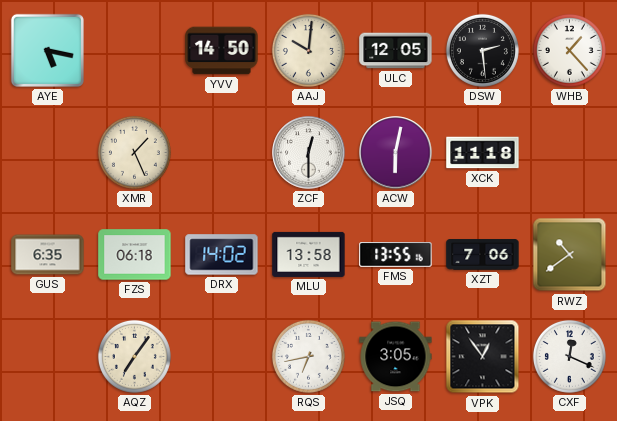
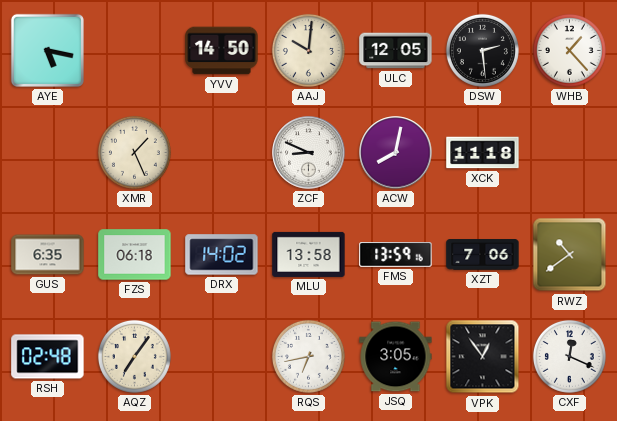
ZCF: 12:30 -> 8:49
ACW: 6:02 -> 8:02
FMS: 13:55 -> 13:59
RSH: none -> 02:48
